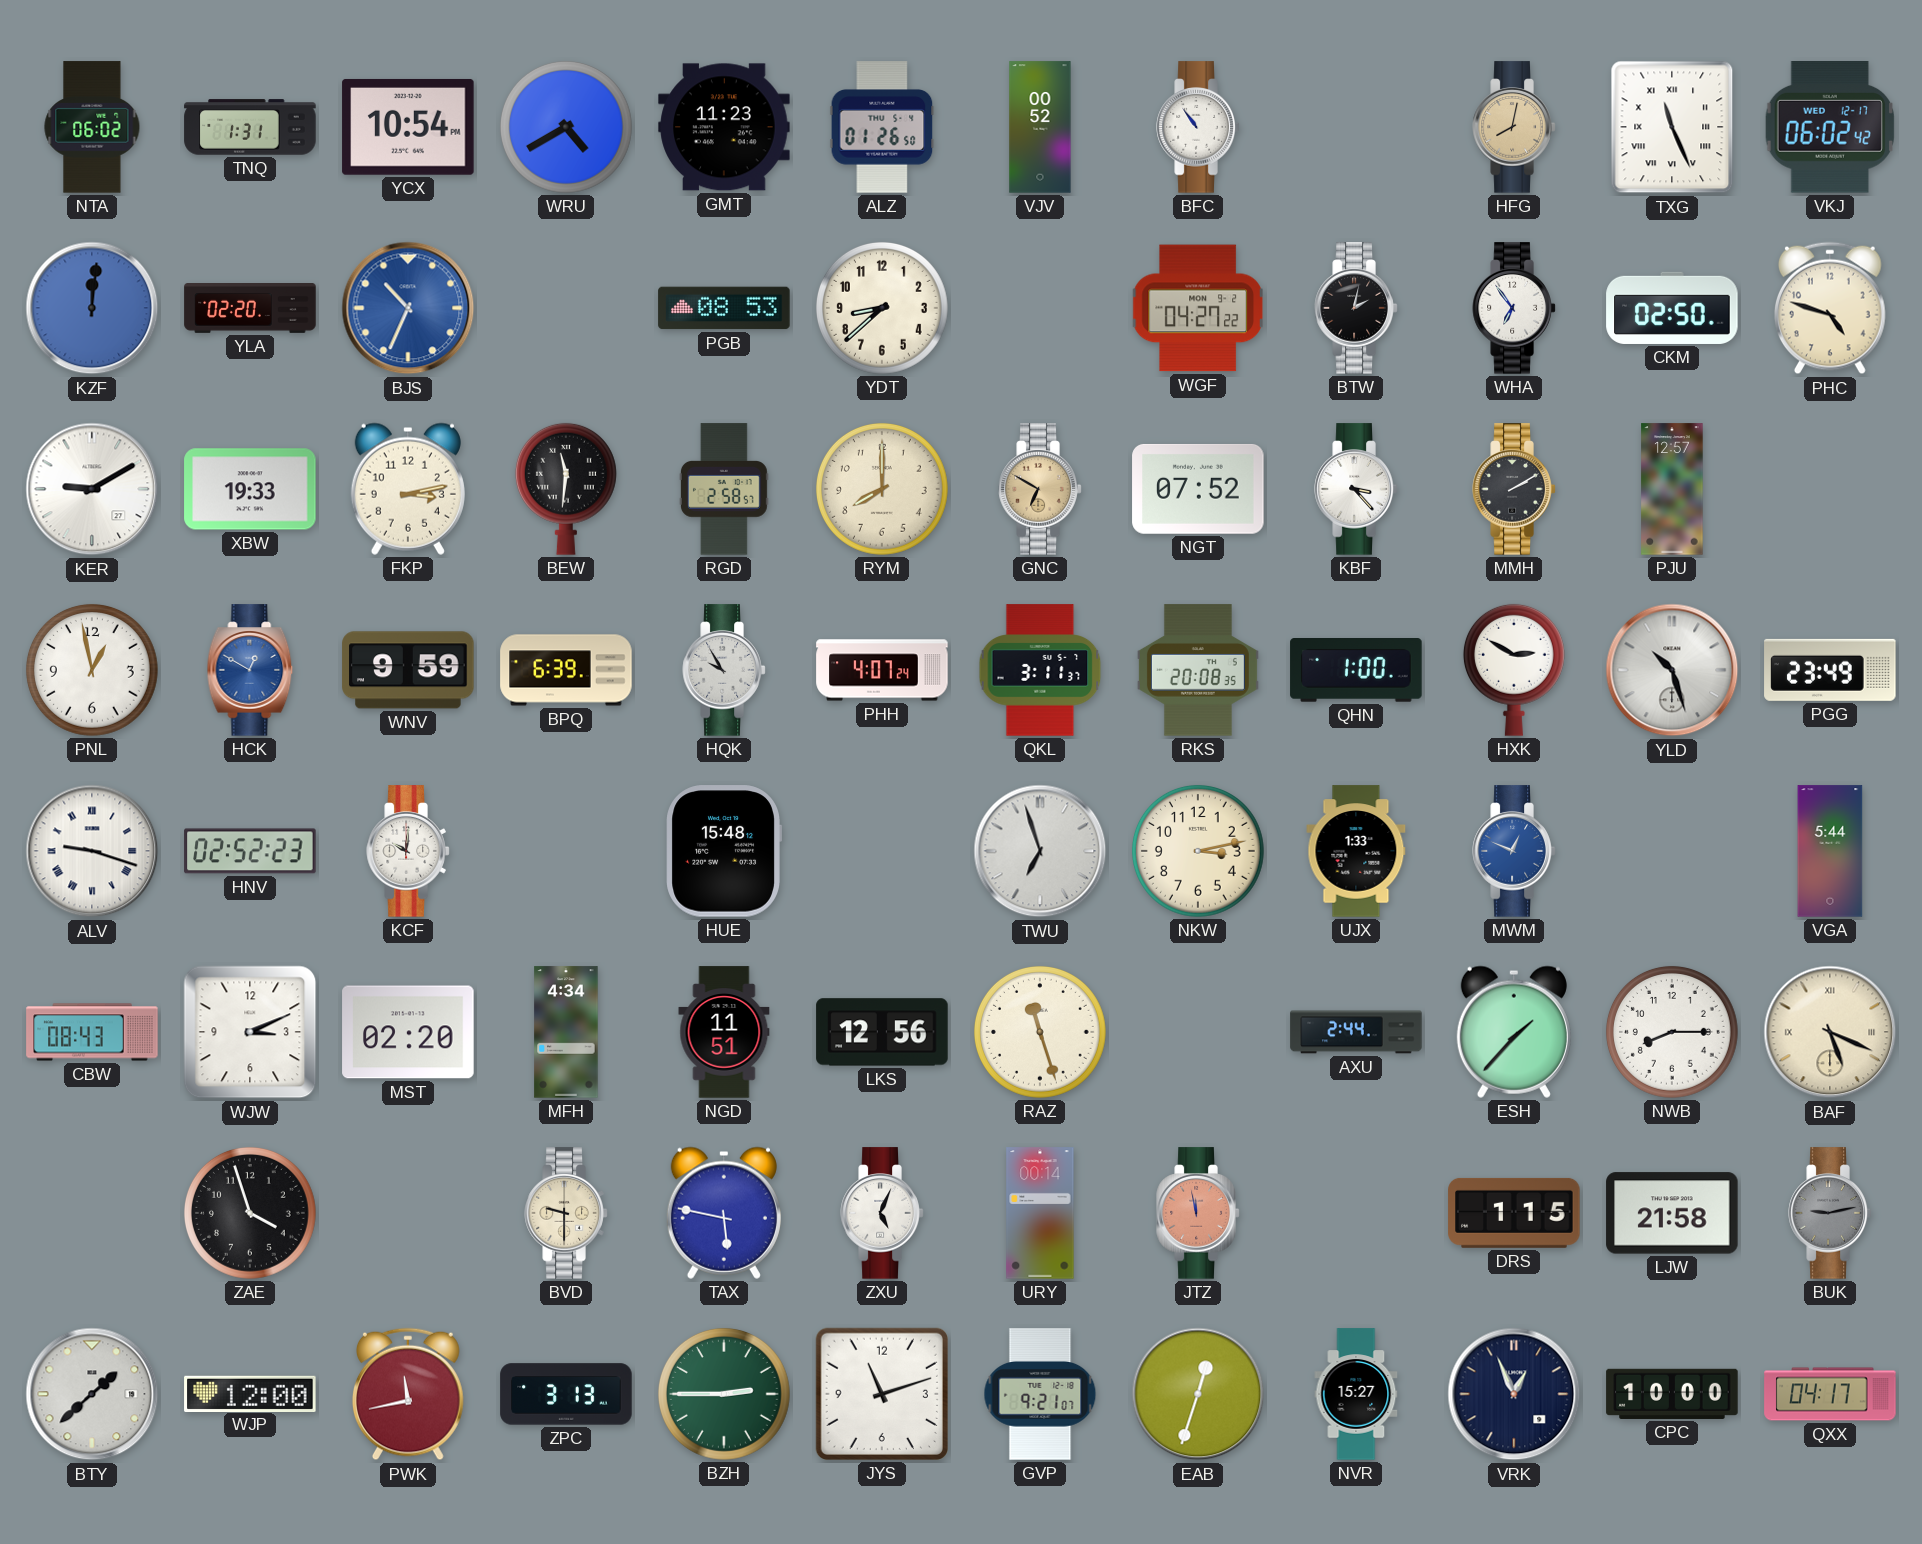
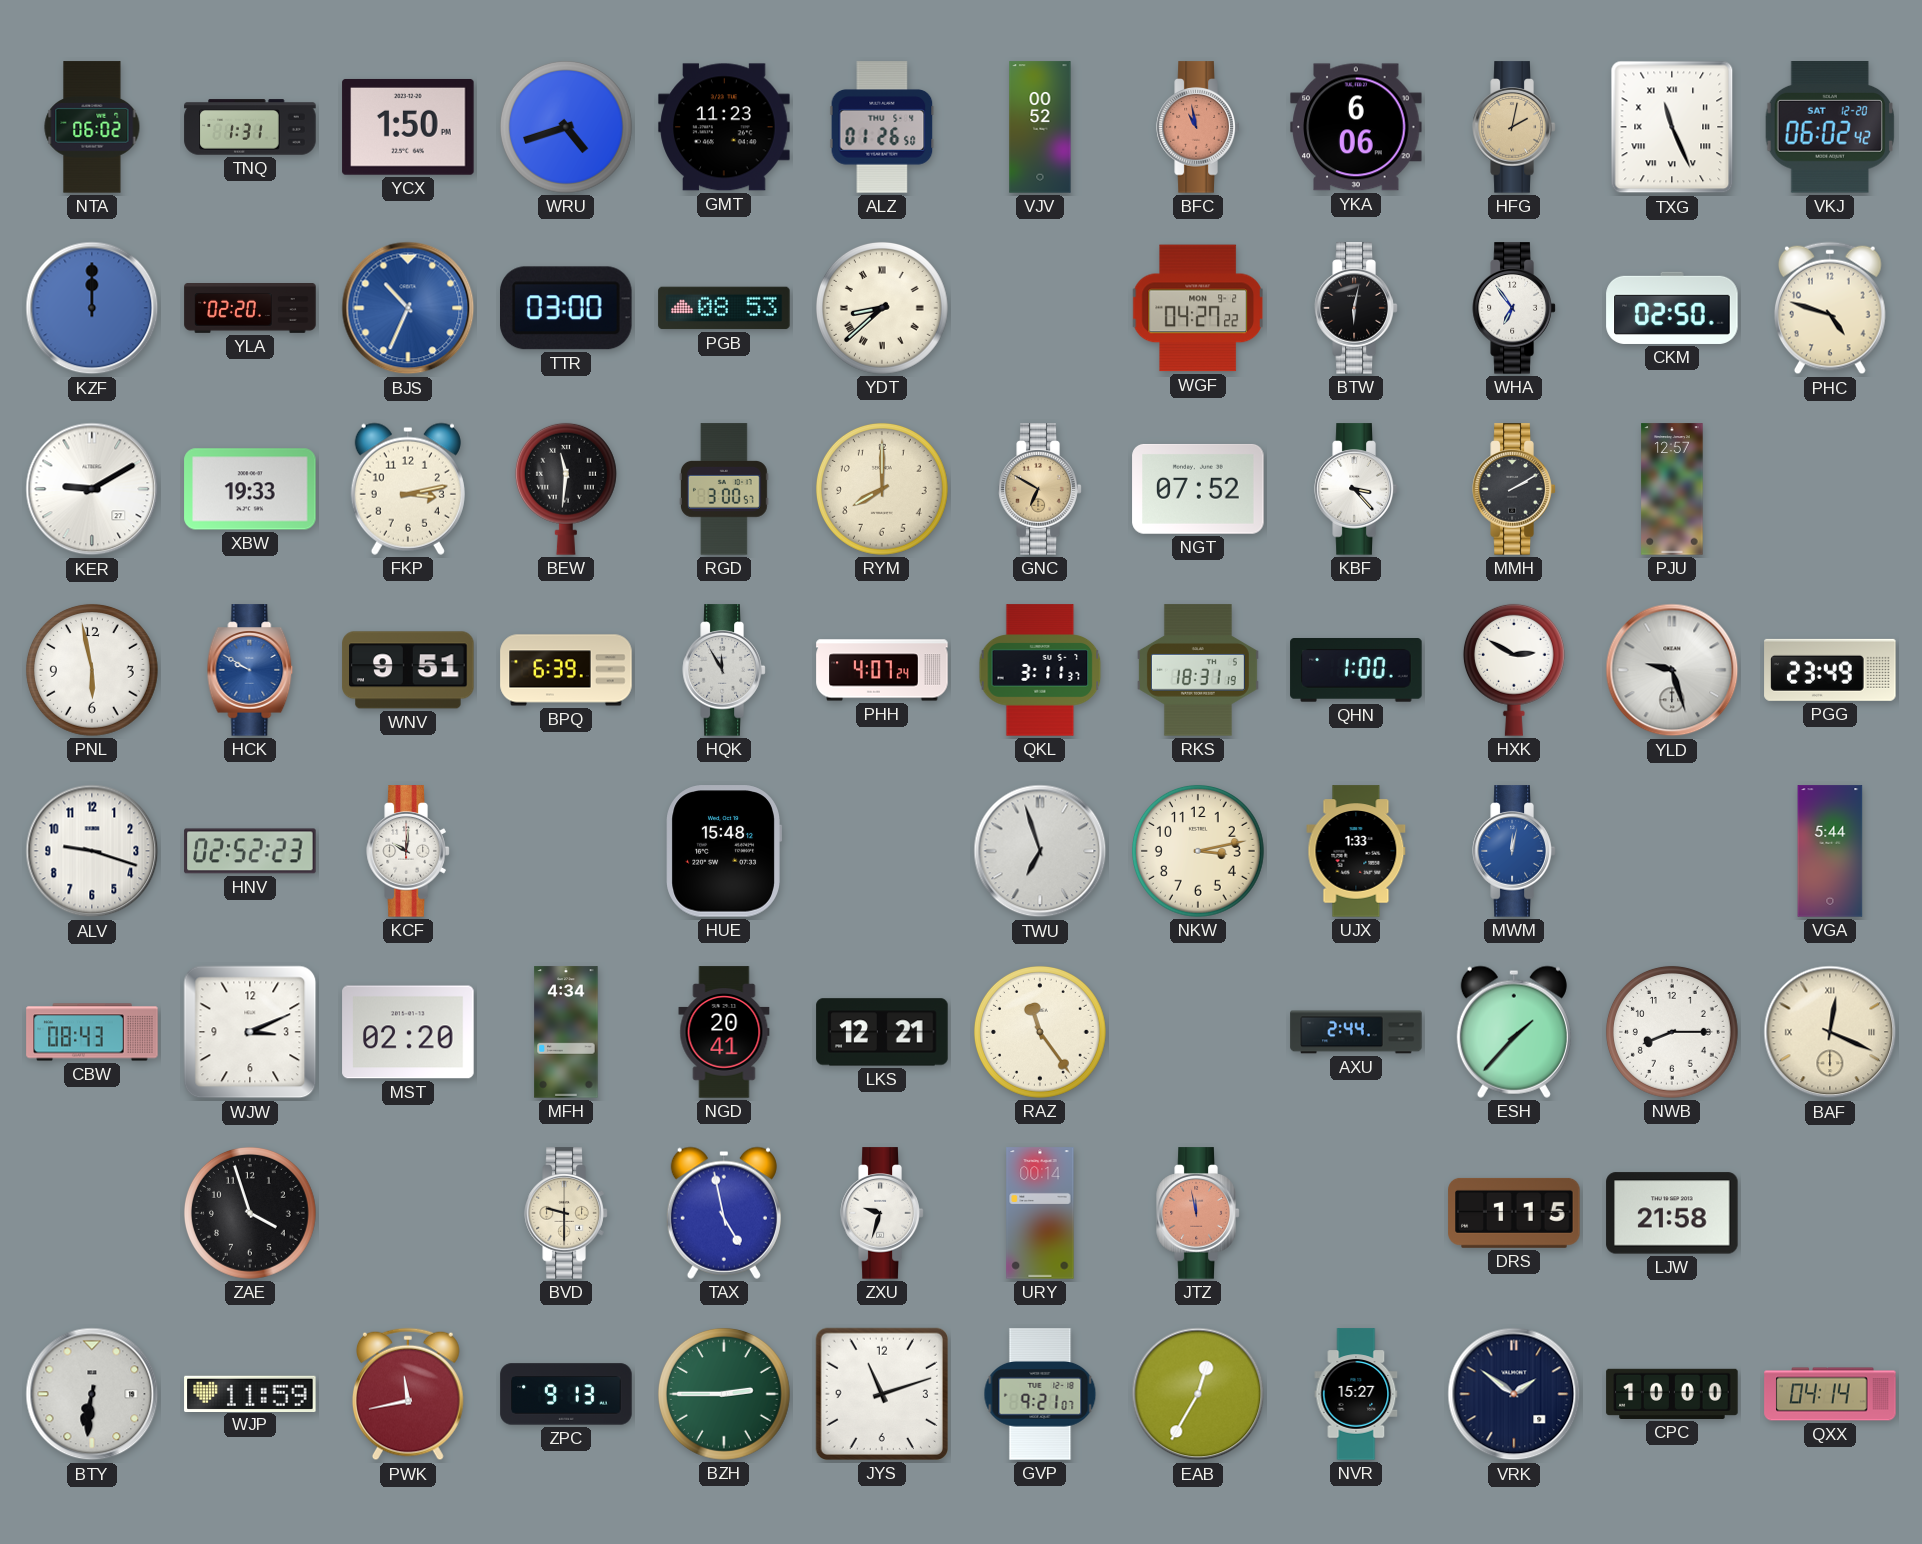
YCX: 10:54 -> 1:50
WRU: 4:40 -> 4:42
BFC: 10:54 -> 10:58
BFC dial: white -> salmon
YKA: none -> 6:06
HFG: 8:02 -> 2:02
VKJ date: WED 12-17 -> SAT 12-20
KZF: 12:01 -> 12:00
TTR: none -> 03:00
YDT numerals: Arabic -> Roman
BTW: 2:02 -> 6:02
RGD: 2:58 -> 3:00
PNL: 12:58 -> 5:58
HCK: 12:50 -> 9:50
WNV: 9:59 -> 9:51
HQK: 9:55 -> 11:55
RKS: 20:08 -> 18:31
YLD: 10:27 -> 9:27
ALV numerals: Roman -> Arabic
MWM: 12:49 -> 12:02
NGD: 11:51 -> 20:41
LKS: 12:56 -> 12:21
RAZ: 11:27 -> 11:24
BAF: 5:19 -> 12:19
TAX: 5:47 -> 4:58
ZXU: 5:04 -> 9:33
BUK: 9:13 -> none
BTY: 1:38 -> 6:31
WJP: 12:00 -> 11:59
ZPC: 3:13 -> 9:13
EAB: 12:33 -> 12:35
VRK: 12:56 -> 1:51
QXX: 04:17 -> 04:14
